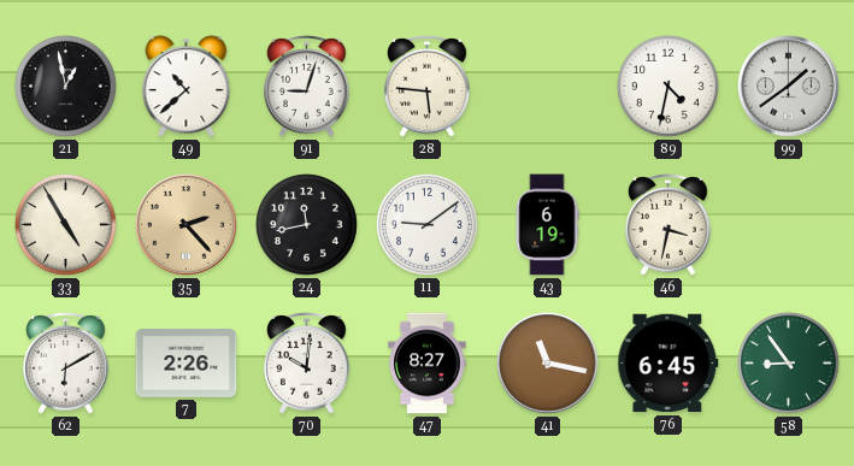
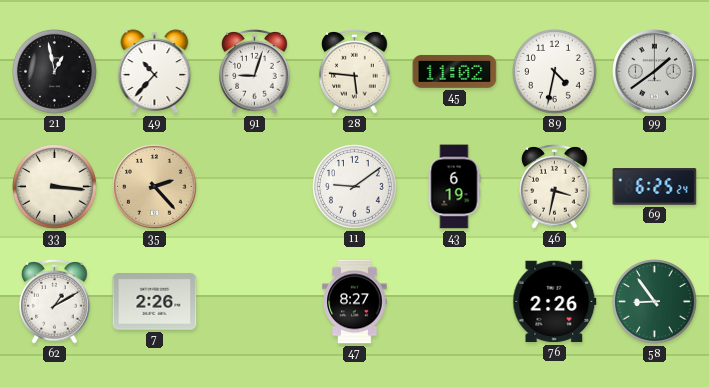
49: 10:38 -> 10:37
45: none -> 11:02
33: 4:55 -> 3:16
24: 11:43 -> none
69: none -> 6:25
62: 6:10 -> 1:10
70: 10:01 -> none
41: 11:17 -> none
76: 6:45 -> 2:26
